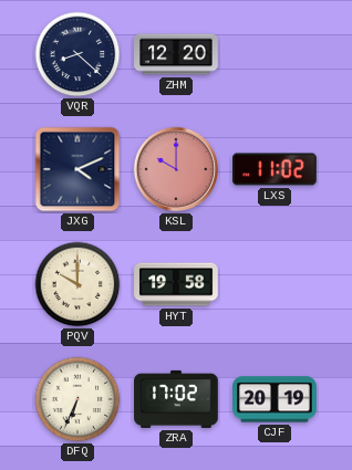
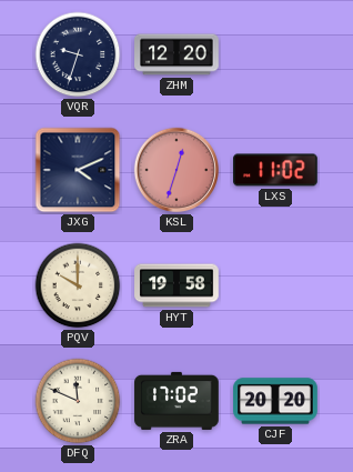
VQR: 8:22 -> 9:33
KSL: 10:00 -> 12:33
DFQ: 6:34 -> 11:49
CJF: 20:19 -> 20:20
